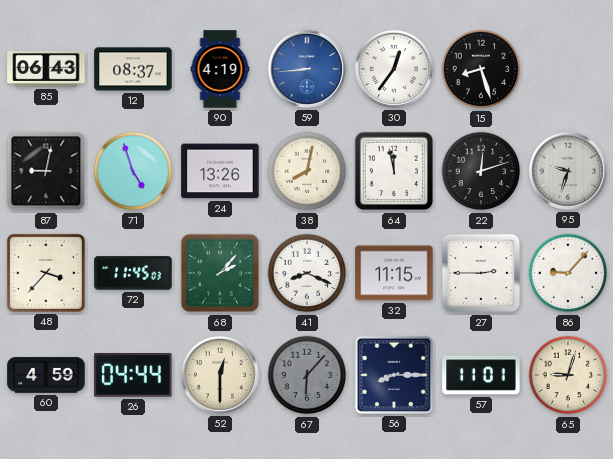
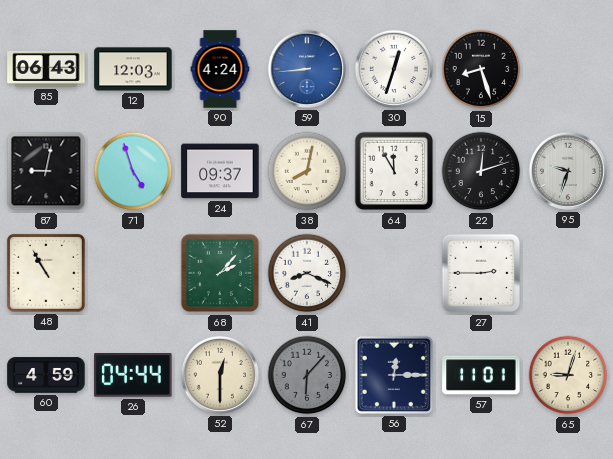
12: 08:37 -> 12:03
90: 4:19 -> 4:24
30: 12:36 -> 12:33
24: 13:26 -> 09:37
64: 11:58 -> 11:55
48: 3:37 -> 10:55
72: 11:45 -> none
32: 11:15 -> none
86: 9:07 -> none
56: 8:15 -> 12:15
